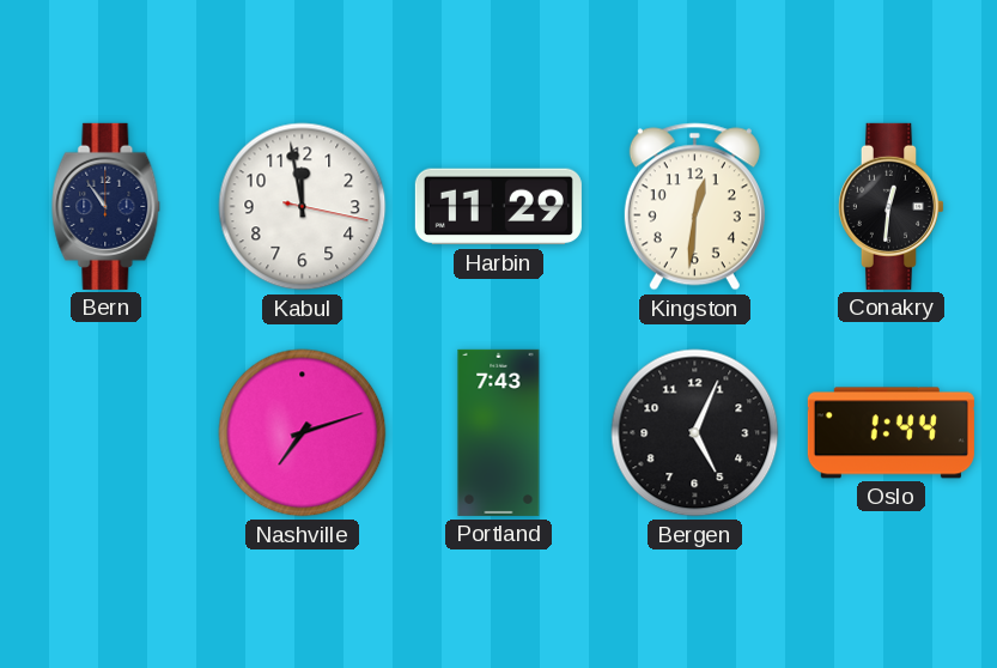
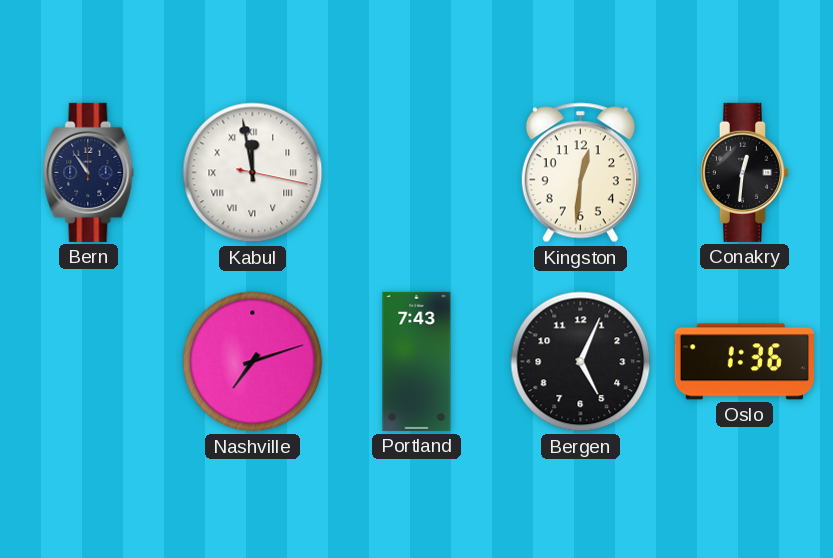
Kabul numerals: Arabic -> Roman
Harbin: 11:29 -> none
Oslo: 1:44 -> 1:36
